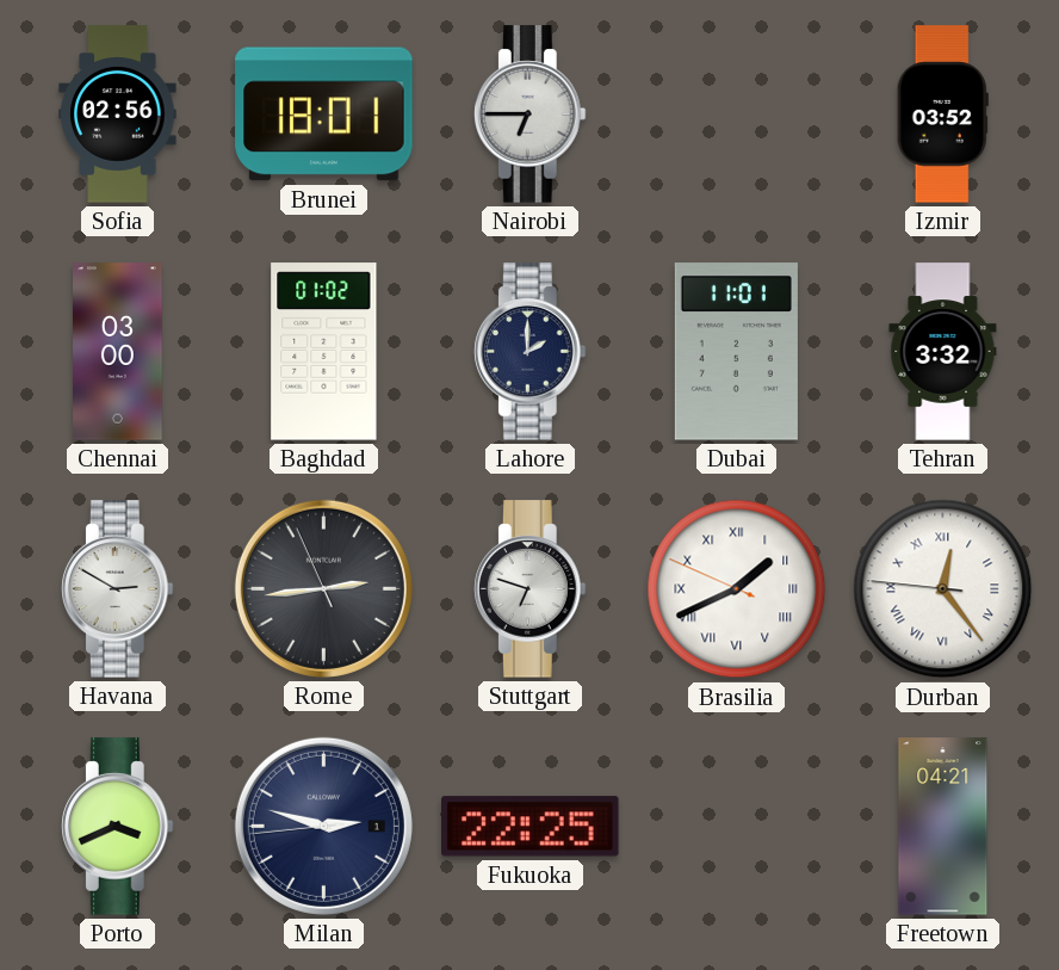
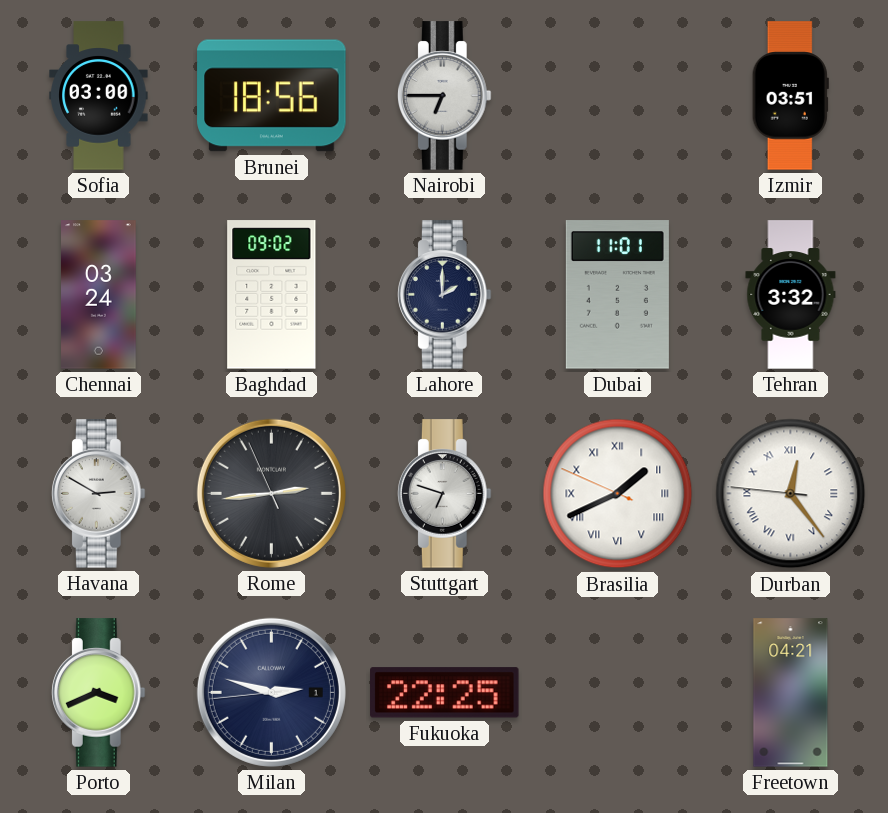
Sofia: 02:56 -> 03:00
Brunei: 18:01 -> 18:56
Izmir: 03:52 -> 03:51
Chennai: 03:00 -> 03:24
Baghdad: 01:02 -> 09:02
